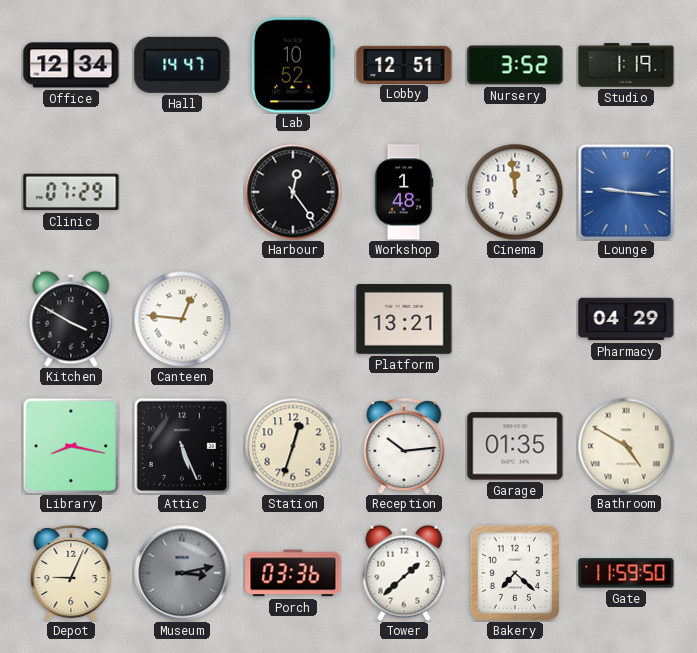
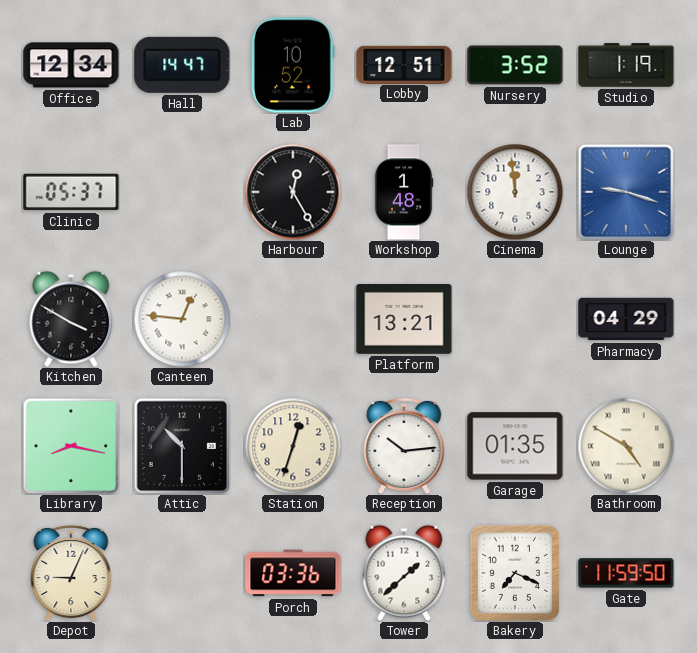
Clinic: 07:29 -> 05:37
Harbour: 12:24 -> 12:25
Lounge: 9:16 -> 9:18
Attic: 5:26 -> 10:30
Museum: 3:13 -> none
Bakery: 7:22 -> 7:19
